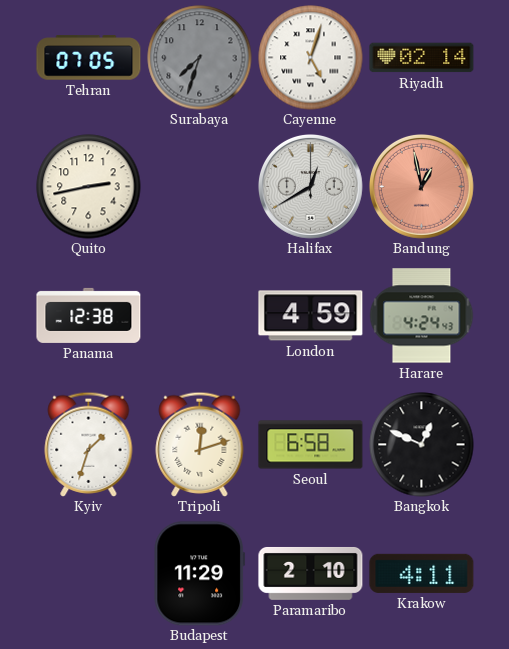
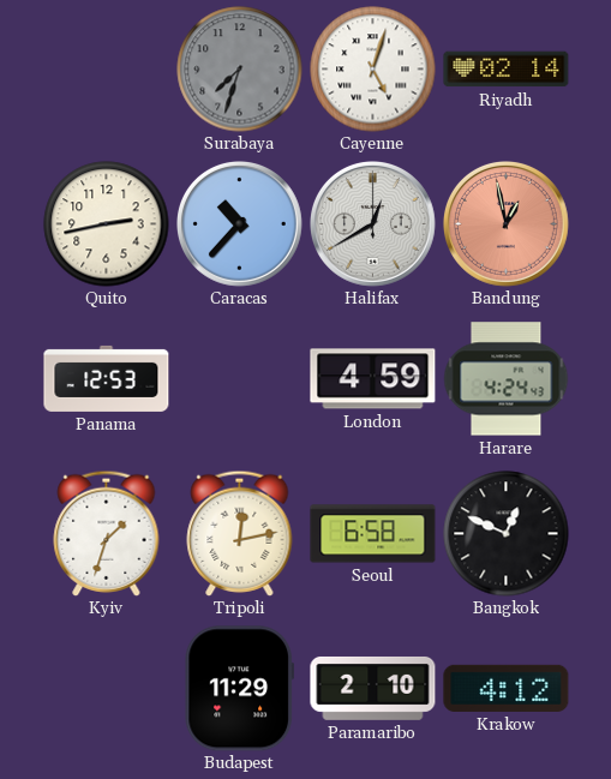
Tehran: 07:05 -> none
Caracas: none -> 10:37
Panama: 12:38 -> 12:53
Tripoli: 12:12 -> 12:13
Krakow: 4:11 -> 4:12
